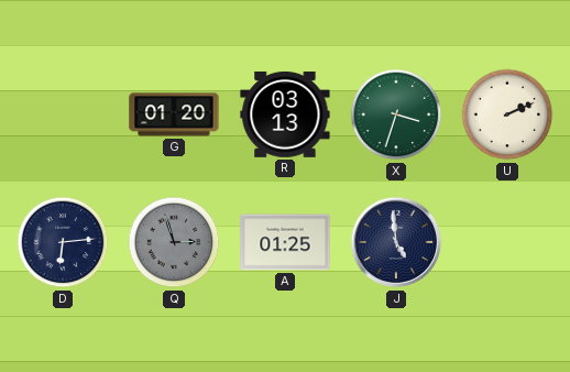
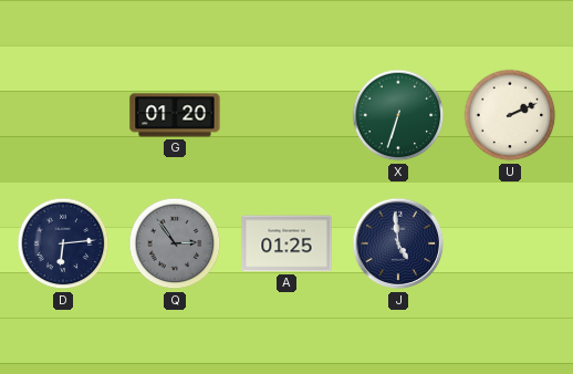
R: 03:13 -> none
X: 3:33 -> 6:33
Q: 2:57 -> 2:54
